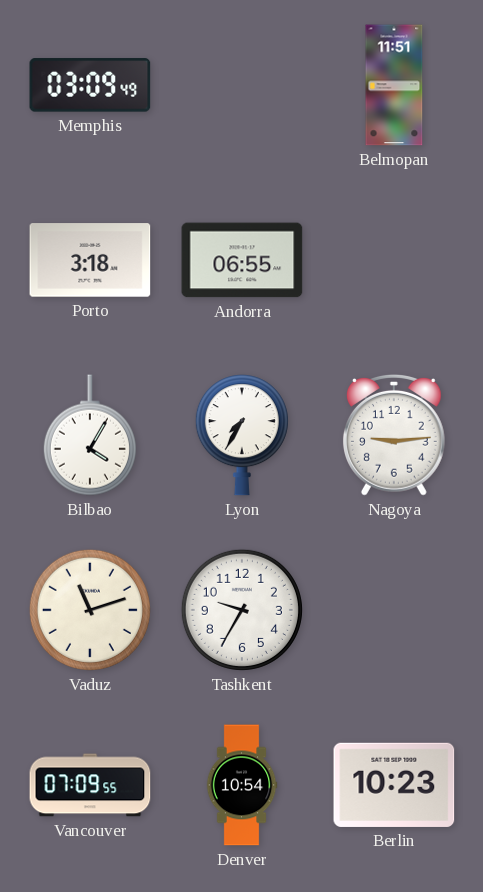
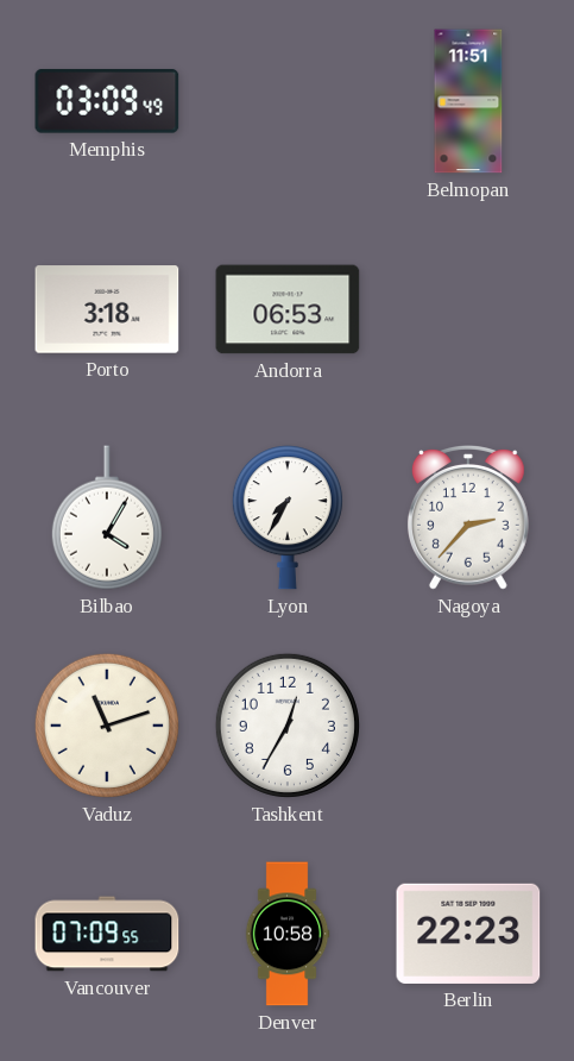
Andorra: 06:55 -> 06:53
Nagoya: 9:14 -> 2:37
Tashkent: 9:35 -> 12:35
Denver: 10:54 -> 10:58
Berlin: 10:23 -> 22:23
